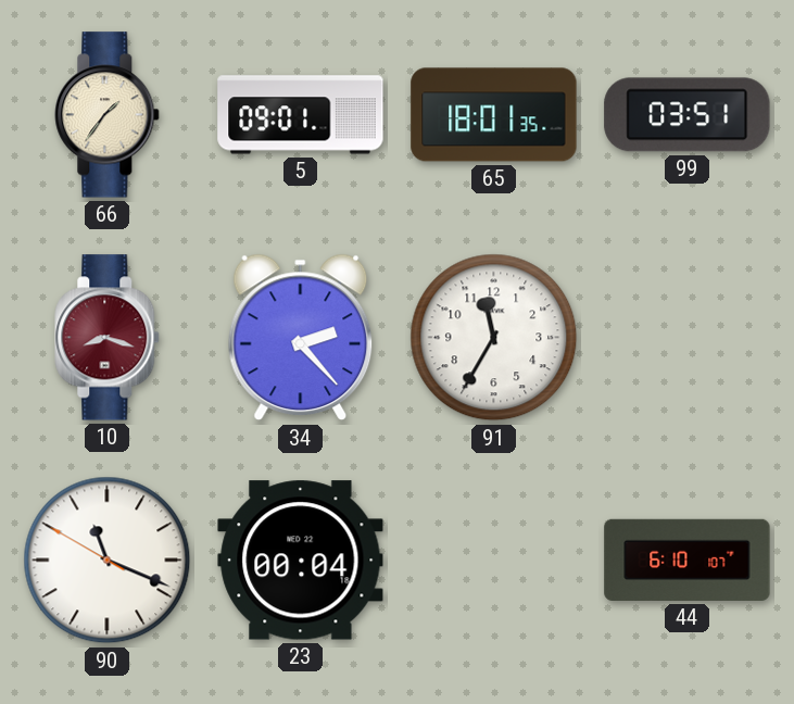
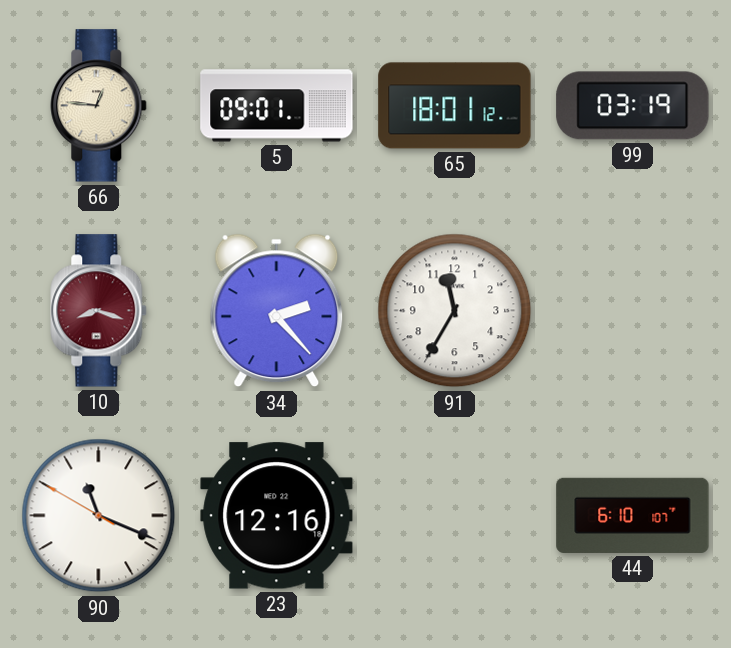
66: 1:36 -> 12:46
65: 18:01:35 -> 18:01:12
99: 03:51 -> 03:19
23: 00:04 -> 12:16
